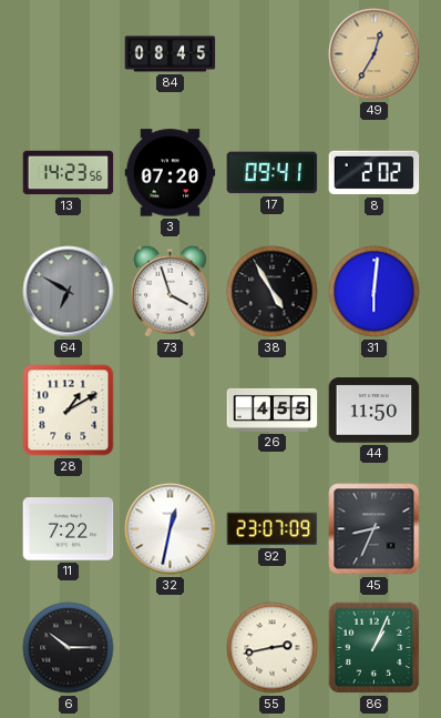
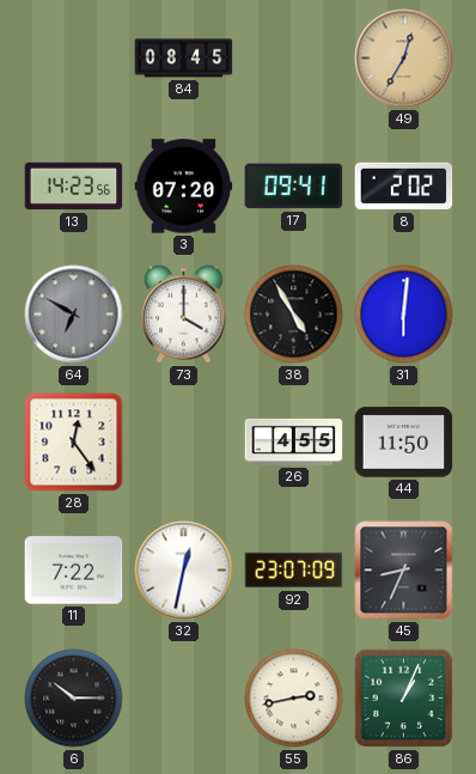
73: 3:57 -> 4:00
28: 1:10 -> 12:24
